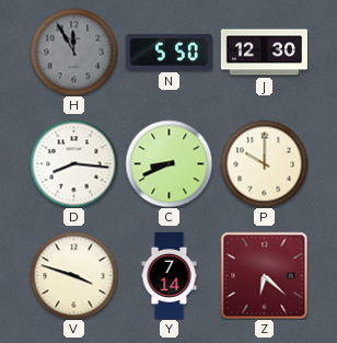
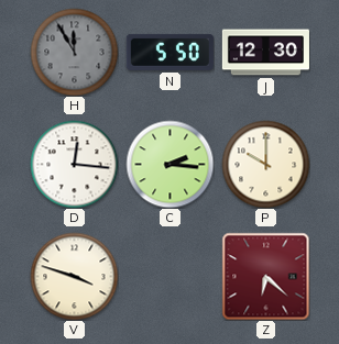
D: 8:16 -> 12:16
C: 8:41 -> 2:16
Y: 7:14 -> none
